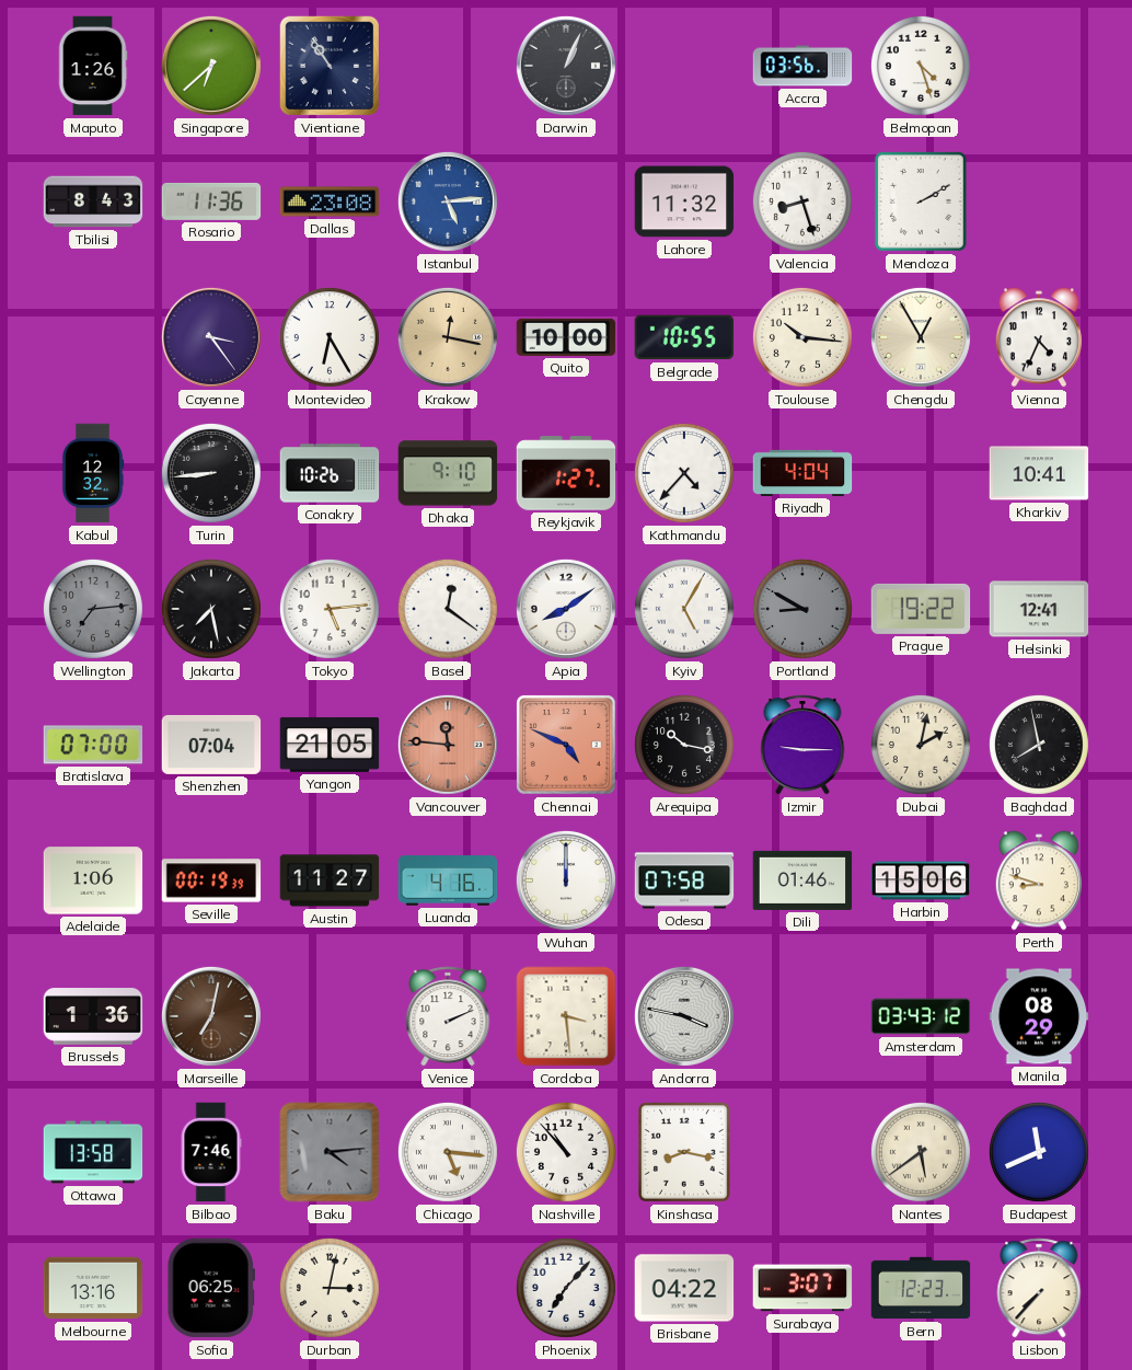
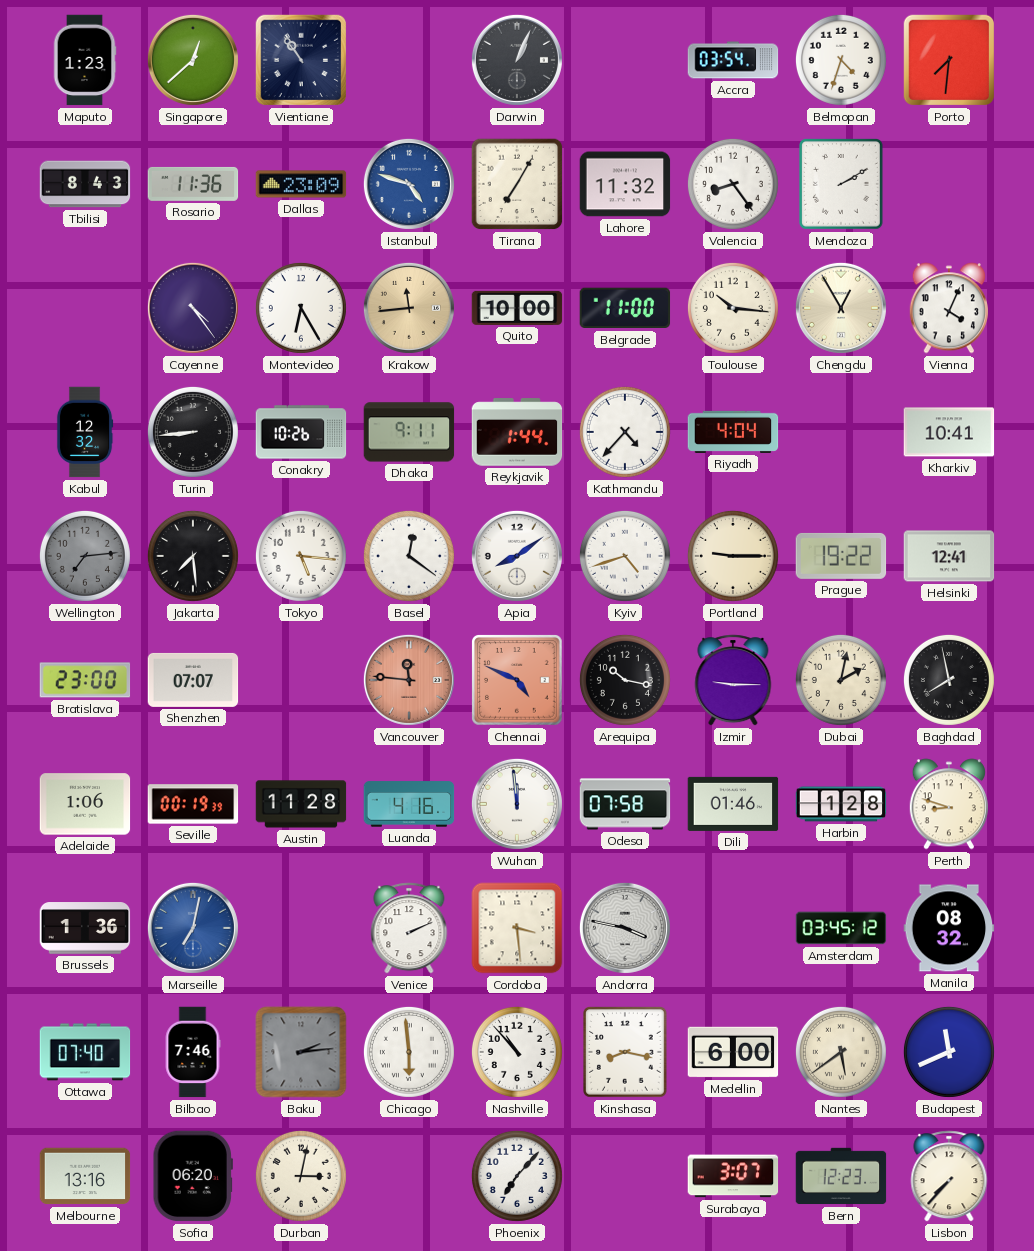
Maputo: 1:26 -> 1:23
Singapore: 6:38 -> 12:38
Accra: 03:56 -> 03:54
Belmopan: 4:27 -> 4:33
Porto: none -> 7:31
Dallas: 23:08 -> 23:09
Istanbul: 5:14 -> 4:48
Tirana: none -> 7:05
Valencia: 8:27 -> 8:24
Cayenne: 3:24 -> 4:24
Krakow: 12:17 -> 11:44
Belgrade: 10:55 -> 11:00
Vienna: 4:34 -> 4:04
Dhaka: 9:10 -> 9:11
Reykjavik: 1:27 -> 1:44
Jakarta: 7:28 -> 7:29
Tokyo: 5:14 -> 5:16
Kyiv: 5:05 -> 4:42
Portland: 8:50 -> 9:15
Portland dial: grey -> cream
Bratislava: 07:00 -> 23:00
Shenzhen: 07:04 -> 07:07
Yangon: 21:05 -> none
Austin: 11:27 -> 11:28
Wuhan: 12:00 -> 11:59
Harbin: 15:06 -> 1:28
Marseille dial: brown -> blue
Amsterdam: 03:43 -> 03:45
Manila: 08:29 -> 08:32
Ottawa: 13:58 -> 07:40
Baku: 4:14 -> 2:14
Chicago: 5:16 -> 5:59
Medellin: none -> 6:00
Sofia: 06:25 -> 06:20
Brisbane: 04:22 -> none
